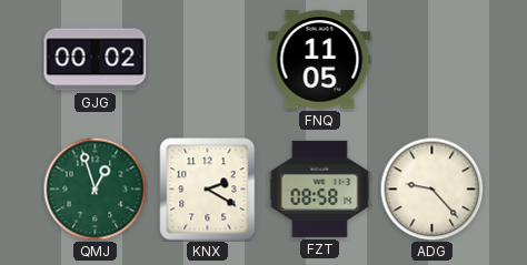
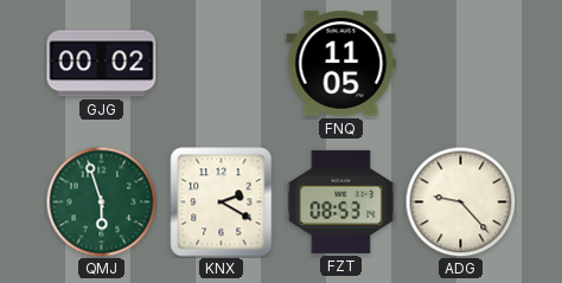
QMJ: 12:57 -> 5:57
FZT: 08:58 -> 08:53
